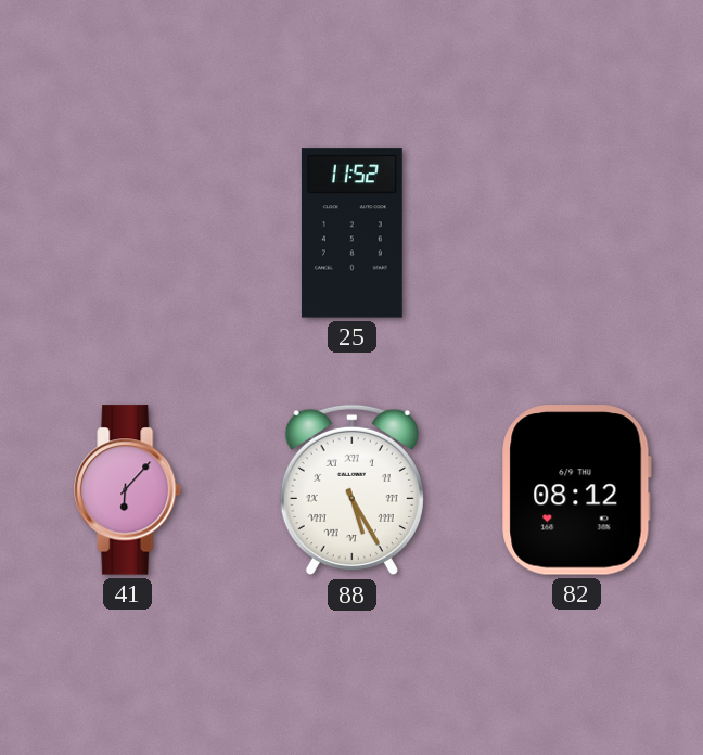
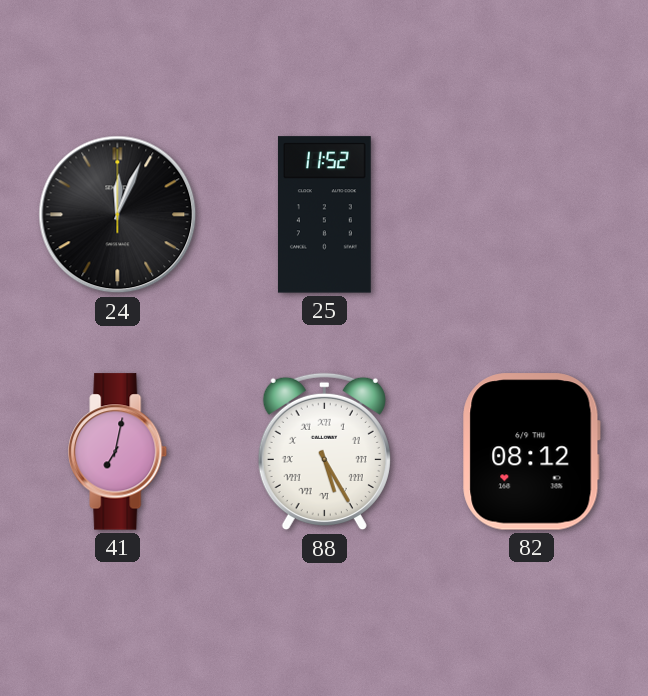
24: none -> 12:04
41: 6:07 -> 7:02
